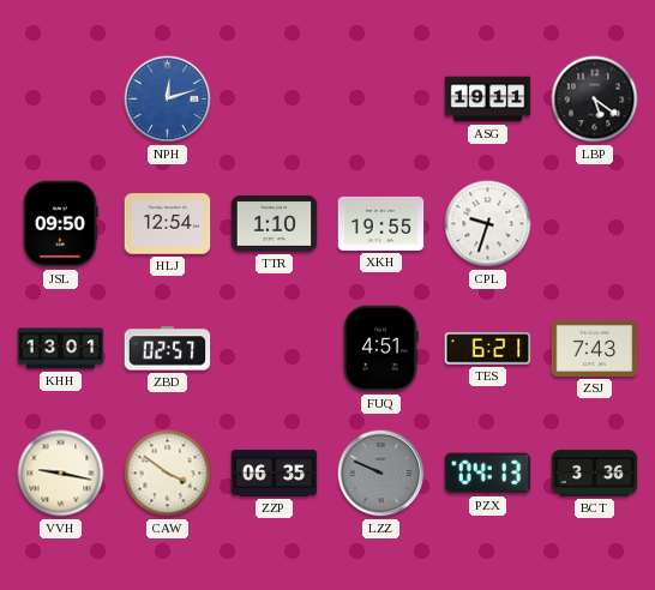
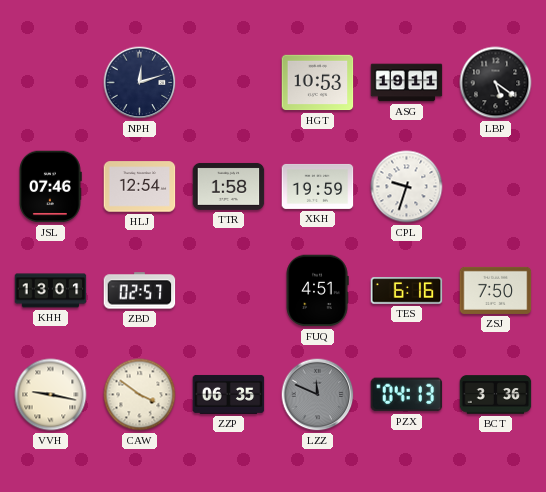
NPH dial: blue -> navy
HGT: none -> 10:53
JSL: 09:50 -> 07:46
TTR: 1:10 -> 1:58
XKH: 19:55 -> 19:59
TES: 6:21 -> 6:16
ZSJ: 7:43 -> 7:50
LZZ: 9:49 -> 11:49
